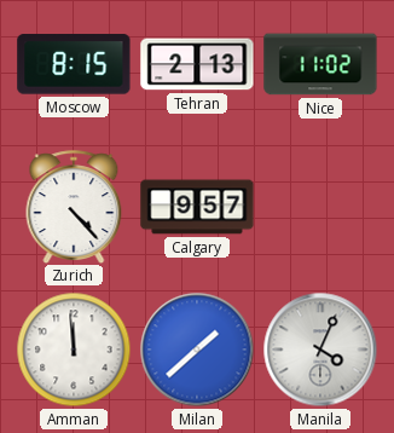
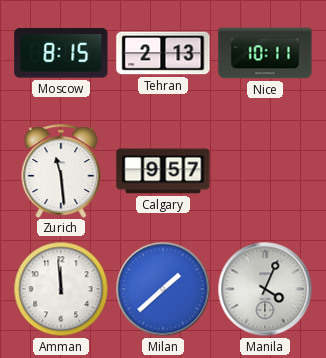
Nice: 11:02 -> 10:11
Zurich: 4:23 -> 11:29
